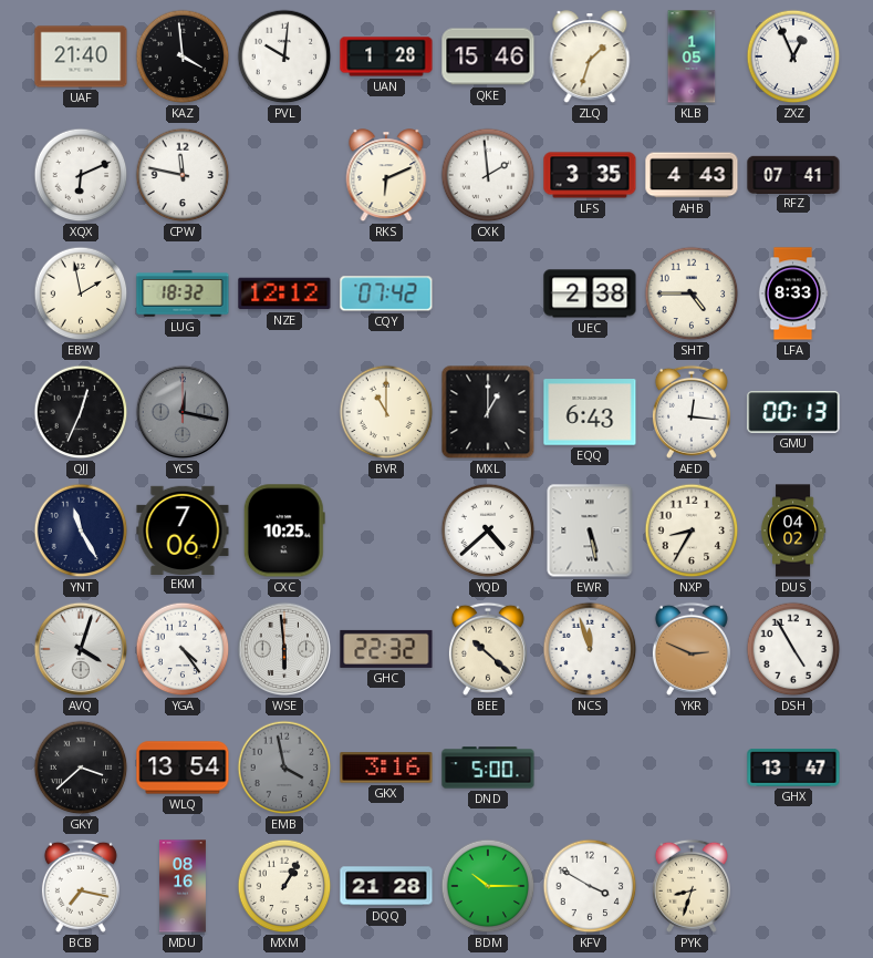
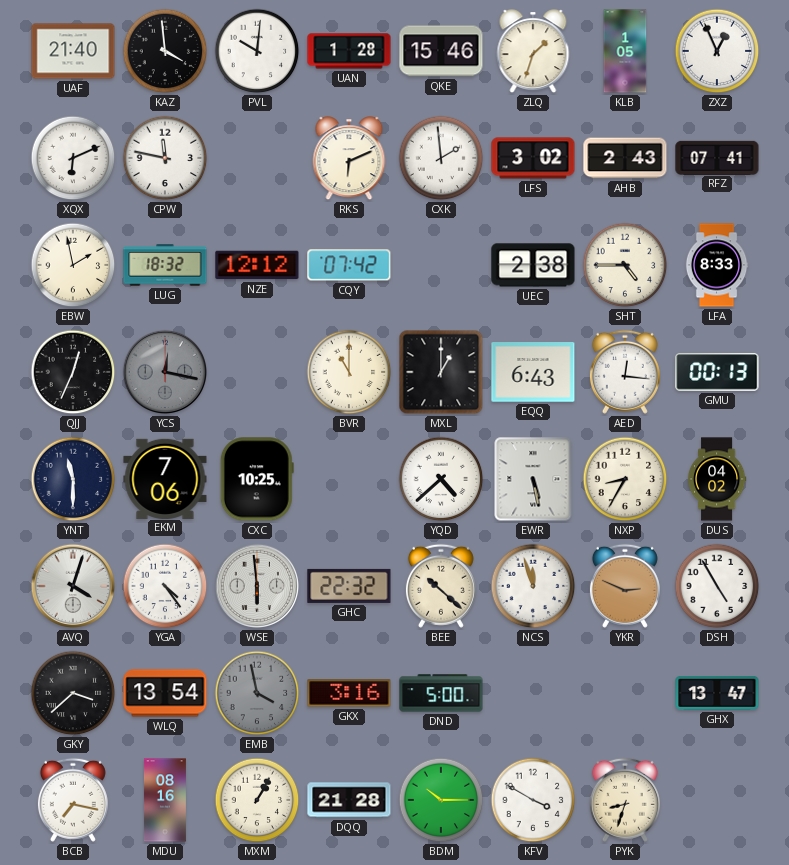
LFS: 3:35 -> 3:02
AHB: 4:43 -> 2:43
YNT: 11:25 -> 11:30
